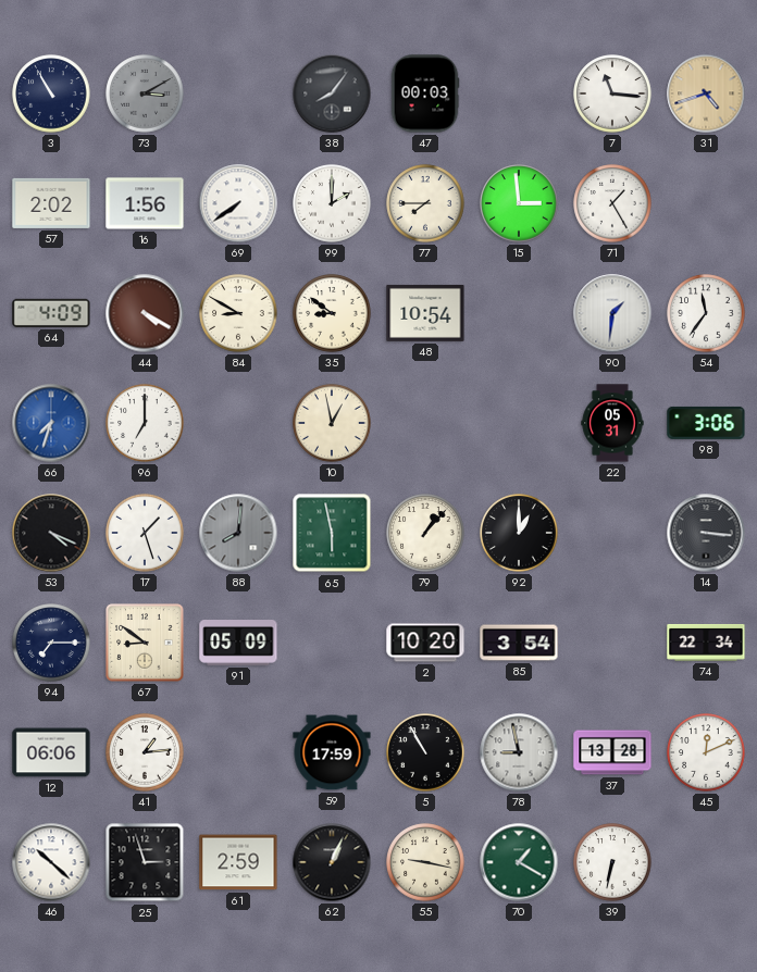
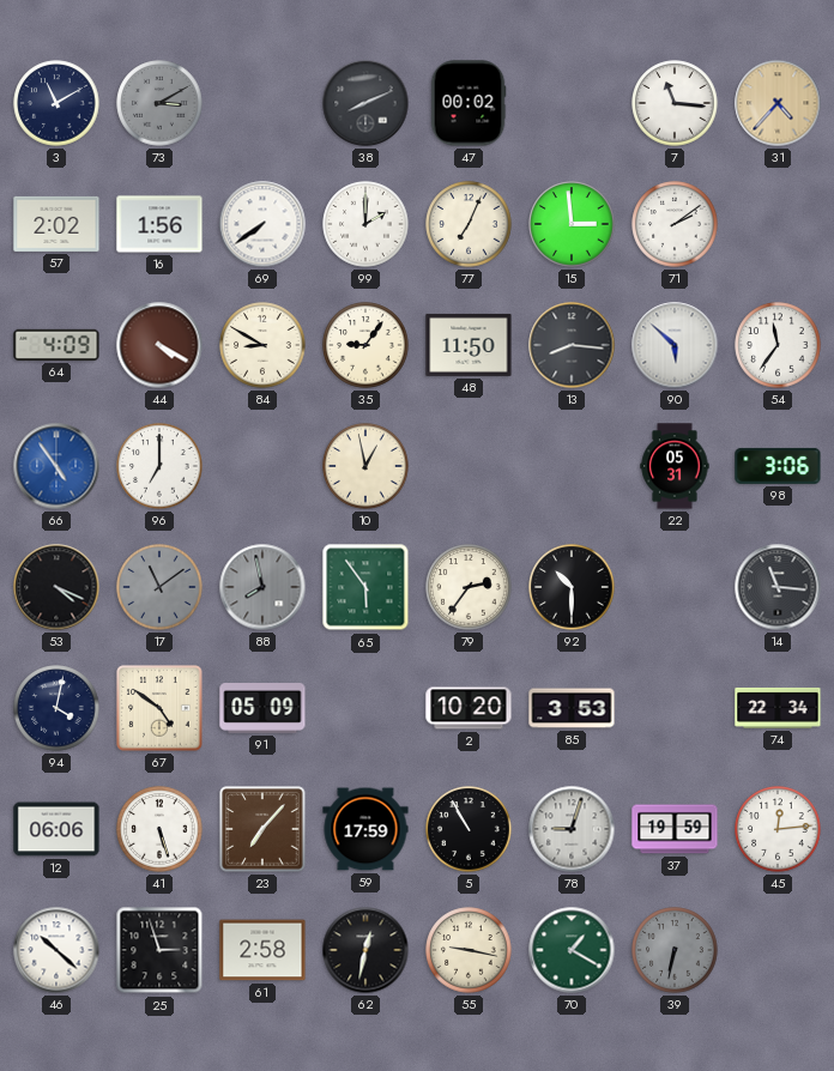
3: 10:55 -> 11:10
38: 8:06 -> 8:11
47: 00:03 -> 00:02
31: 4:42 -> 4:37
77: 7:45 -> 7:04
71: 1:25 -> 2:09
35: 8:51 -> 9:06
48: 10:54 -> 11:50
13: none -> 8:16
90: 1:31 -> 5:52
66: 7:33 -> 4:54
17: 1:27 -> 11:09
17 dial: white -> grey
88: 8:01 -> 7:58
65: 5:58 -> 5:54
79: 1:07 -> 2:36
92: 1:00 -> 10:30
14: 3:16 -> 11:16
94: 7:15 -> 4:02
67: 8:51 -> 4:51
85: 3:54 -> 3:53
41: 1:14 -> 5:27
23: none -> 7:07
78: 8:58 -> 9:03
37: 13:28 -> 19:59
45: 12:11 -> 12:14
61: 2:59 -> 2:58
62: 1:04 -> 12:32
39 dial: white -> grey
